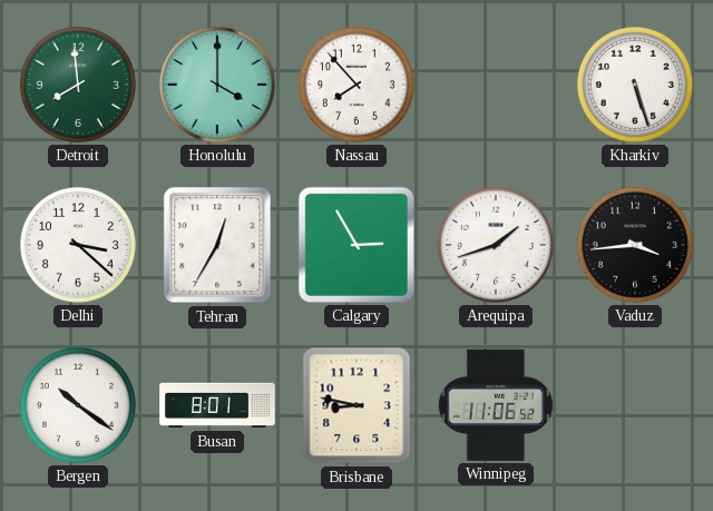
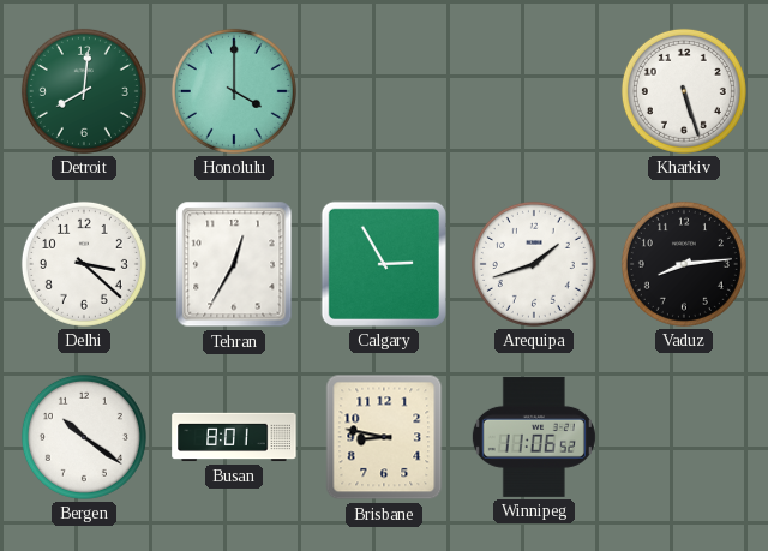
Detroit: 7:59 -> 8:01
Nassau: 7:53 -> none
Vaduz: 3:44 -> 8:14
